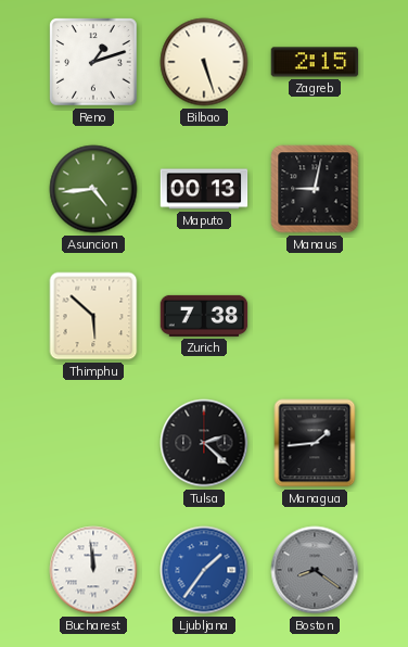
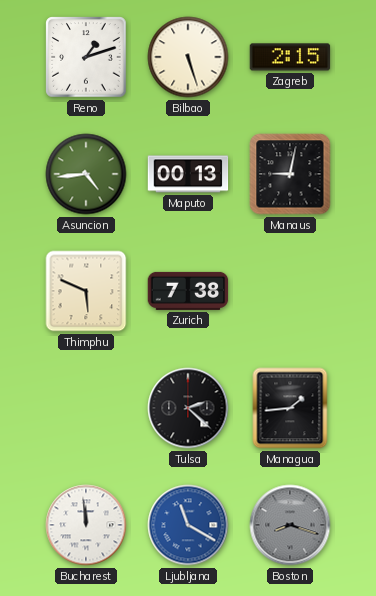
Thimphu: 5:52 -> 5:49
Ljubljana: 1:36 -> 11:20
Boston: 8:21 -> 8:18
